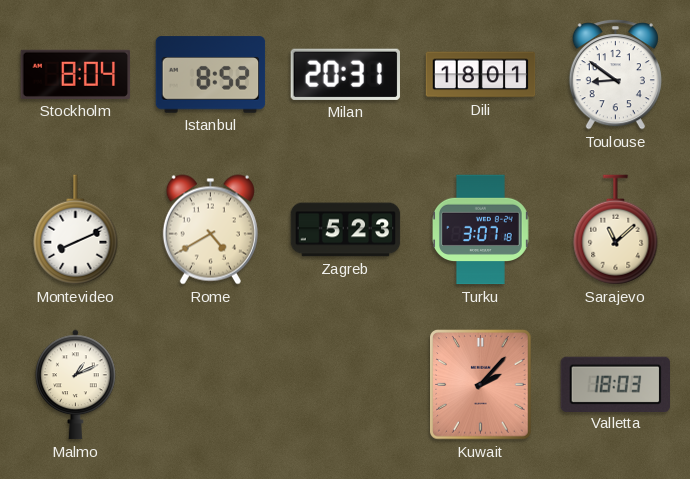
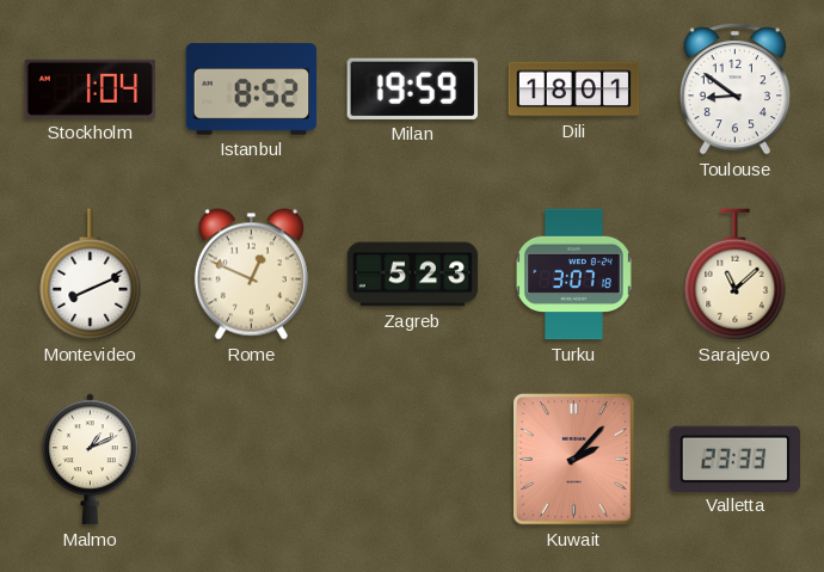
Stockholm: 8:04 -> 1:04
Milan: 20:31 -> 19:59
Rome: 4:40 -> 12:49
Valletta: 18:03 -> 23:33
